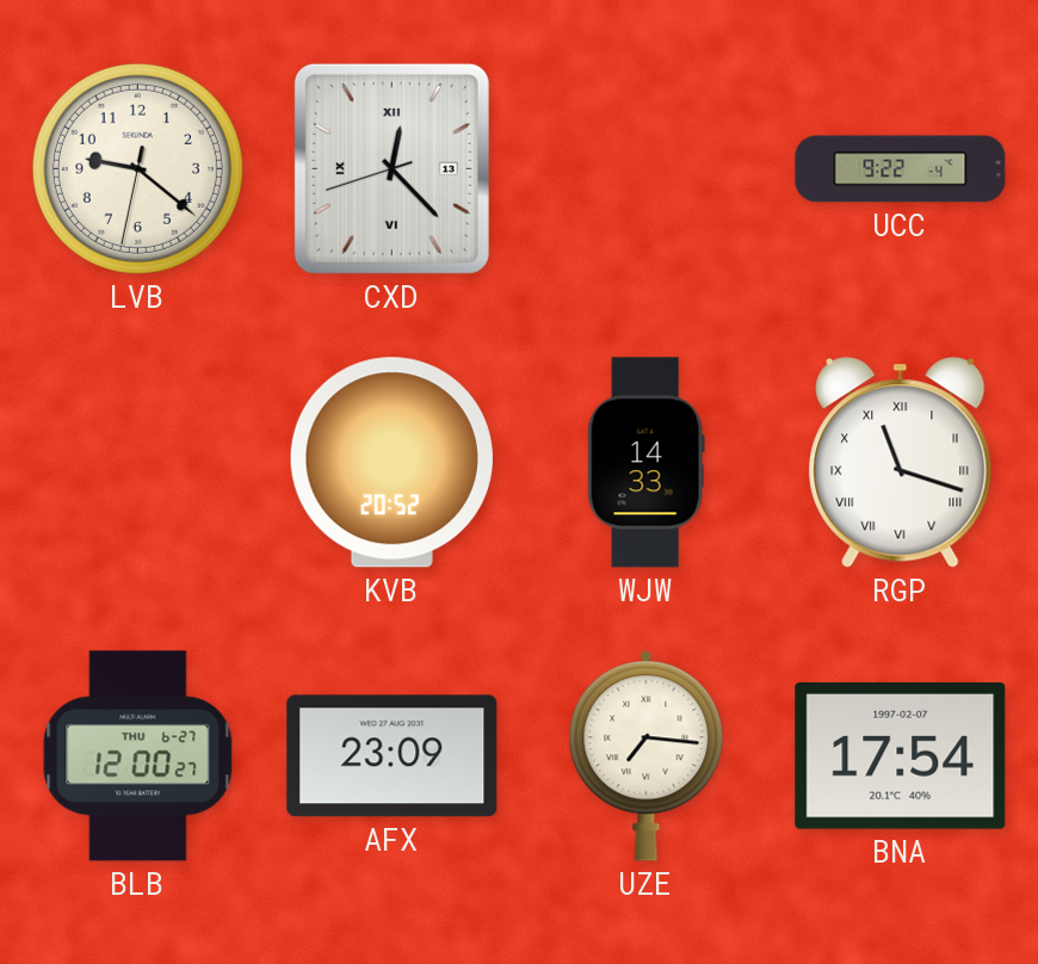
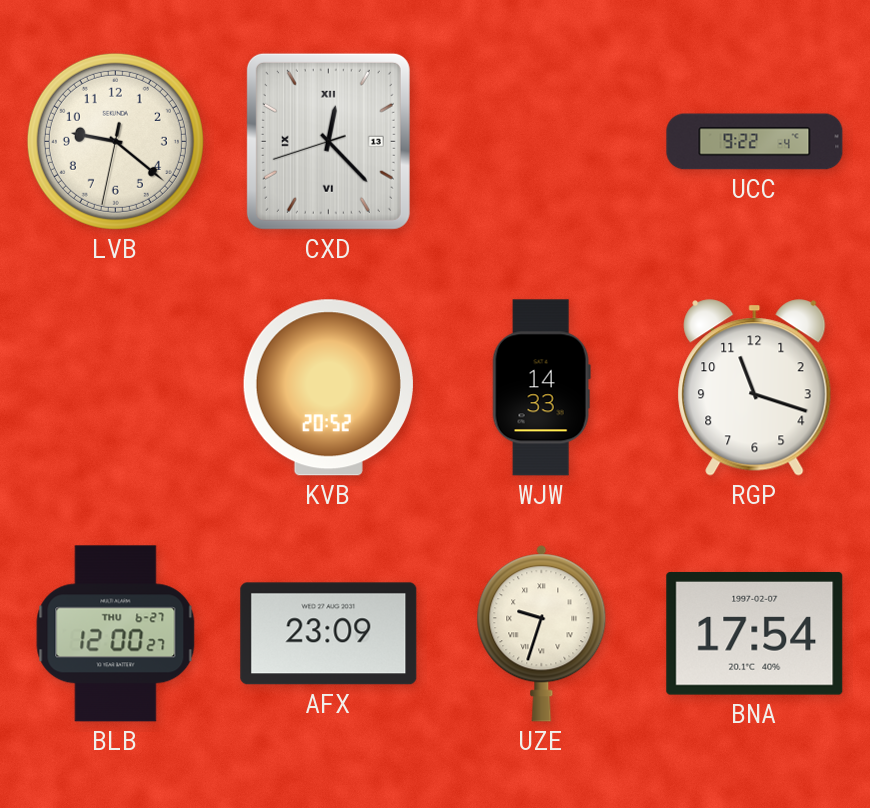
RGP numerals: Roman -> Arabic
UZE: 7:16 -> 9:33
